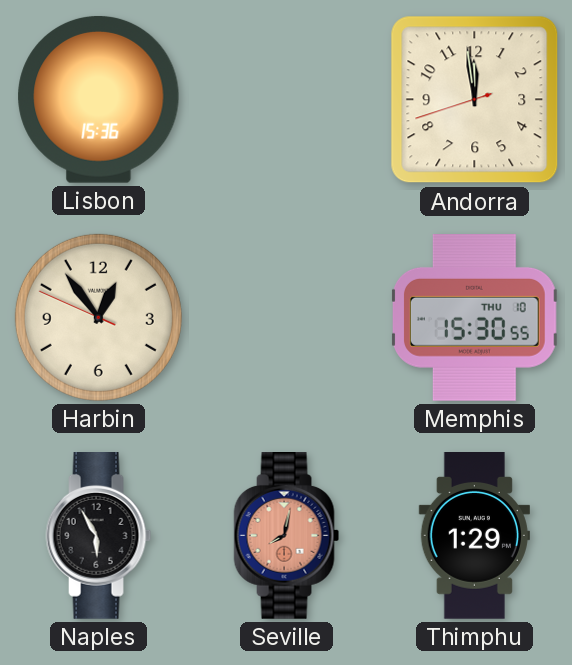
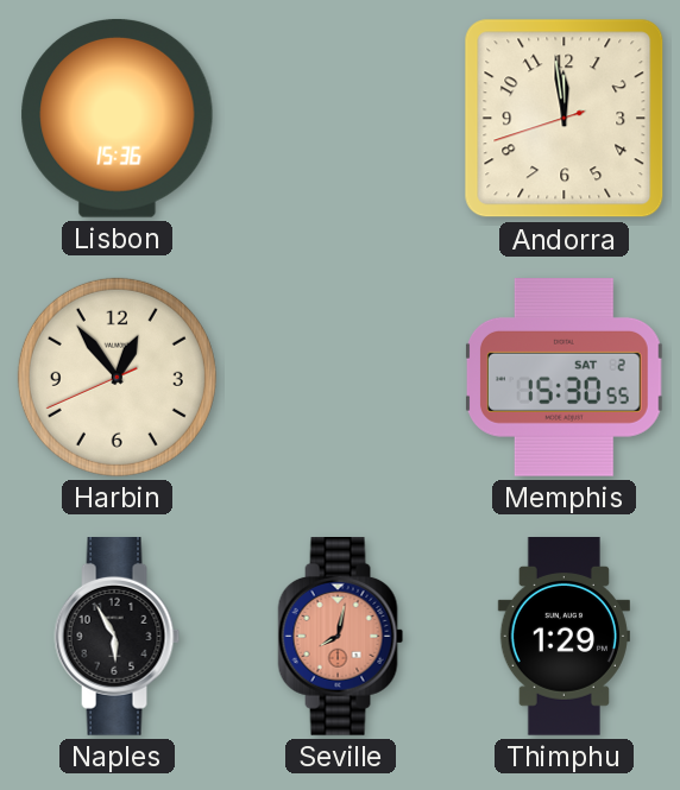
Harbin: 12:53:49 -> 12:53:41
Memphis date: THU 10 -> SAT 2
